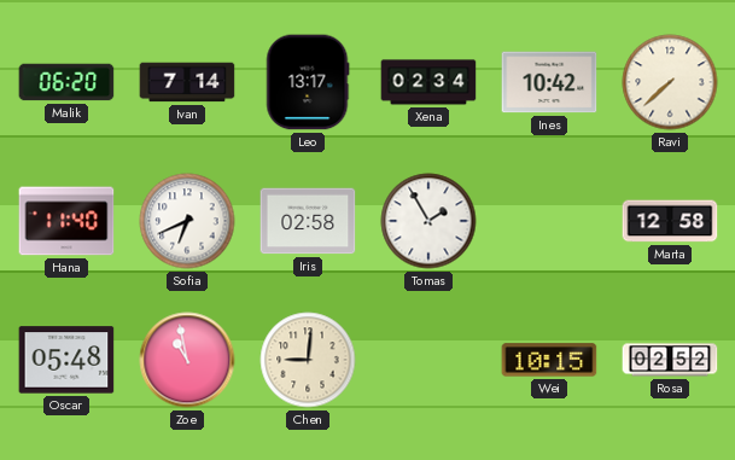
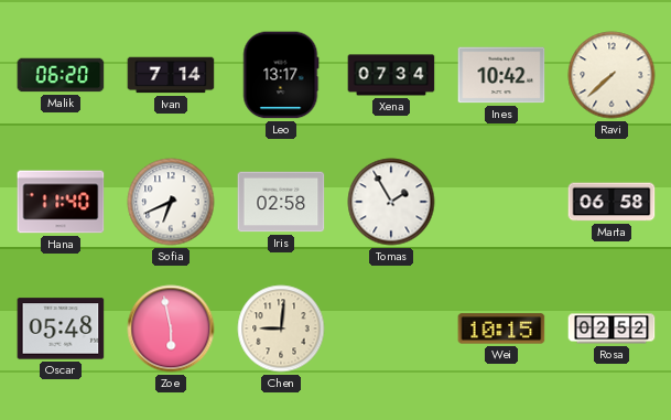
Xena: 02:34 -> 07:34
Marta: 12:58 -> 06:58
Zoe: 10:58 -> 5:58
